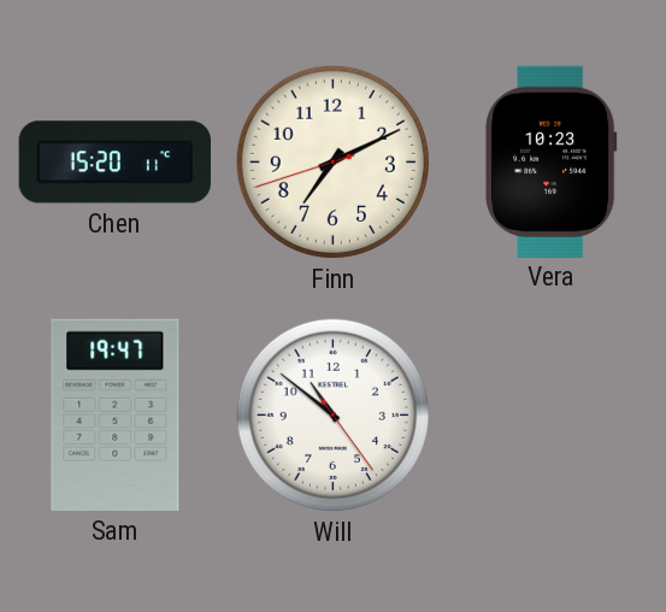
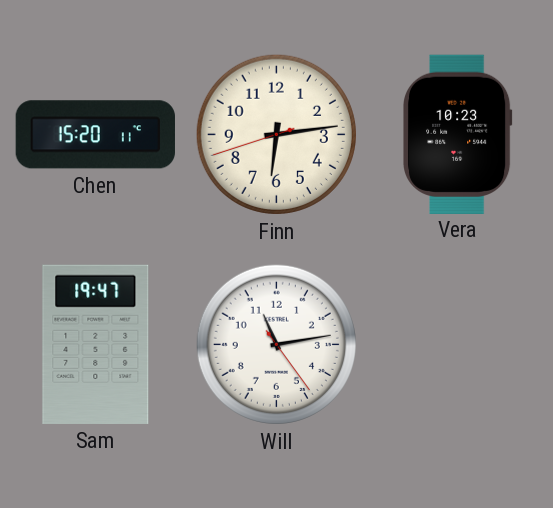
Finn: 7:10 -> 6:13
Will: 10:51 -> 11:13
